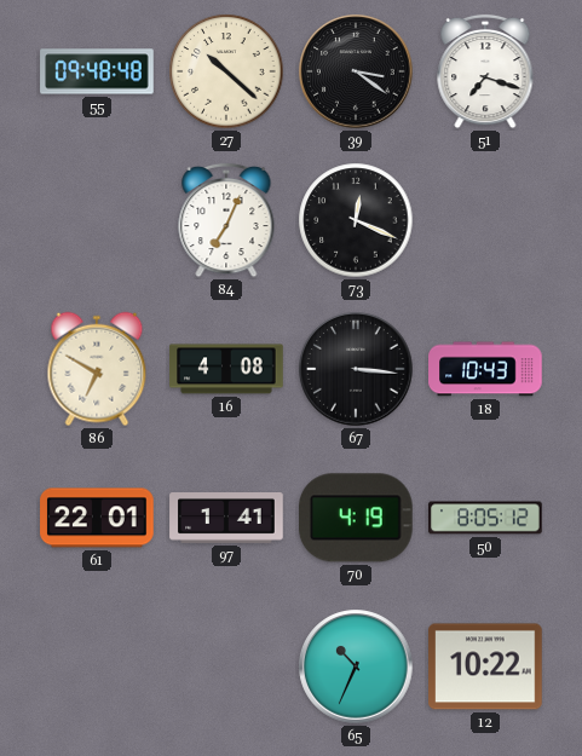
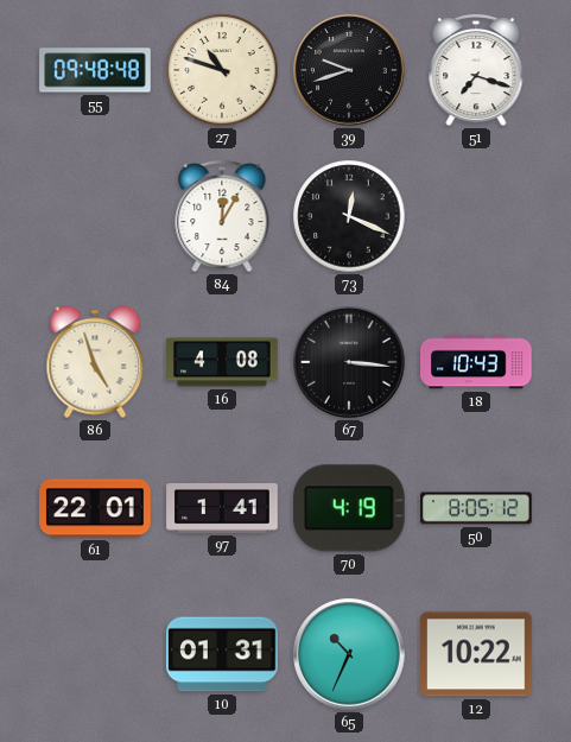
27: 10:22 -> 10:48
39: 3:21 -> 9:42
84: 7:04 -> 12:05
86: 6:50 -> 4:57
10: none -> 01:31
